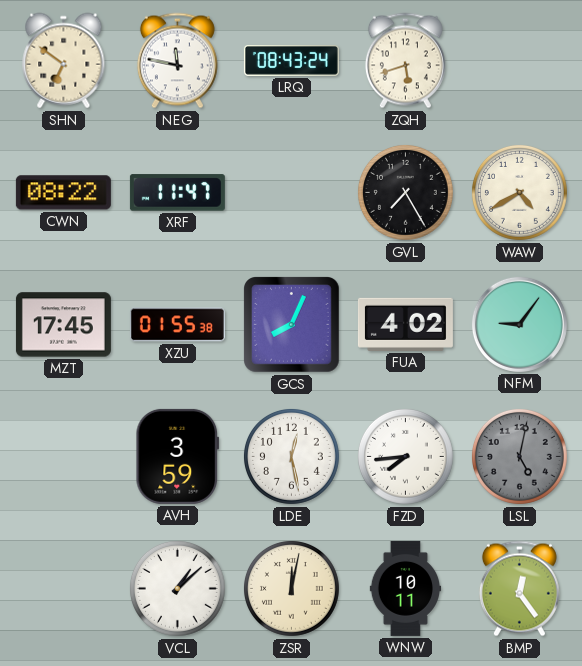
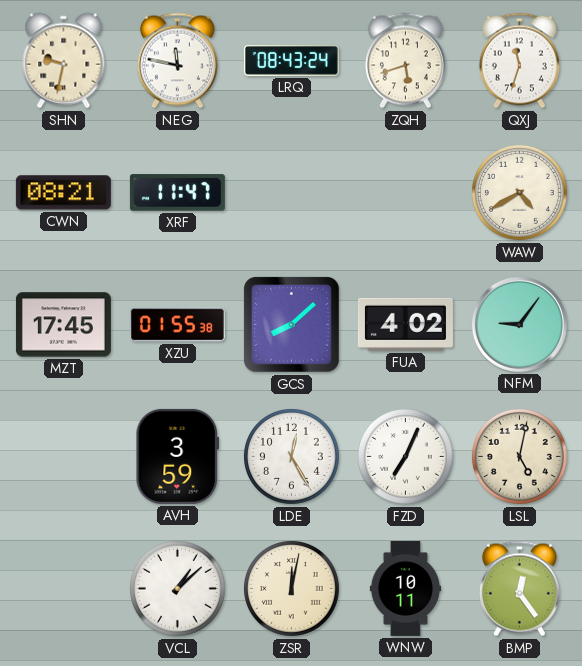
SHN: 6:51 -> 9:32
QXJ: none -> 11:33
CWN: 08:22 -> 08:21
GVL: 7:25 -> none
GCS: 8:04 -> 8:08
LDE: 12:28 -> 12:25
FZD: 7:44 -> 7:04
LSL dial: grey -> cream
